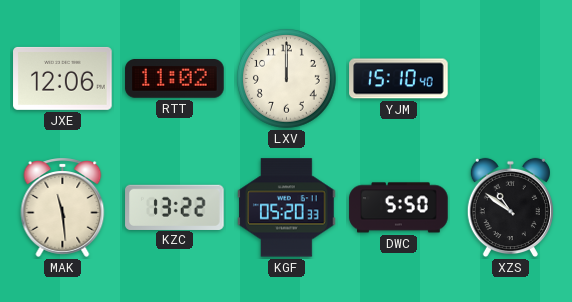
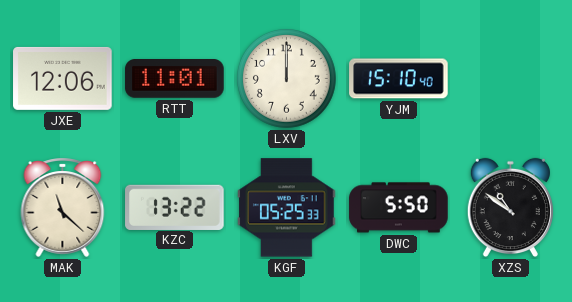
RTT: 11:02 -> 11:01
MAK: 11:29 -> 11:22
KGF: 05:20 -> 05:25
